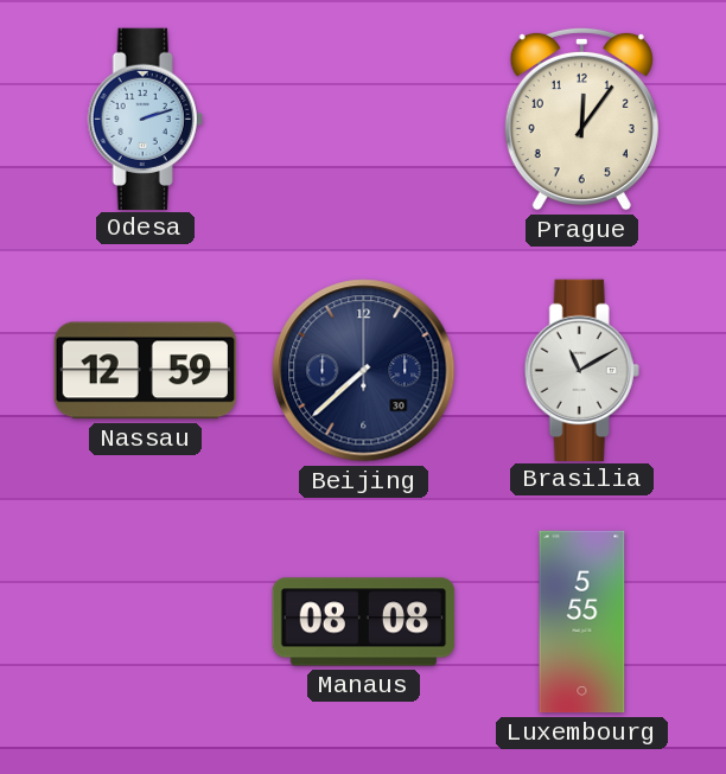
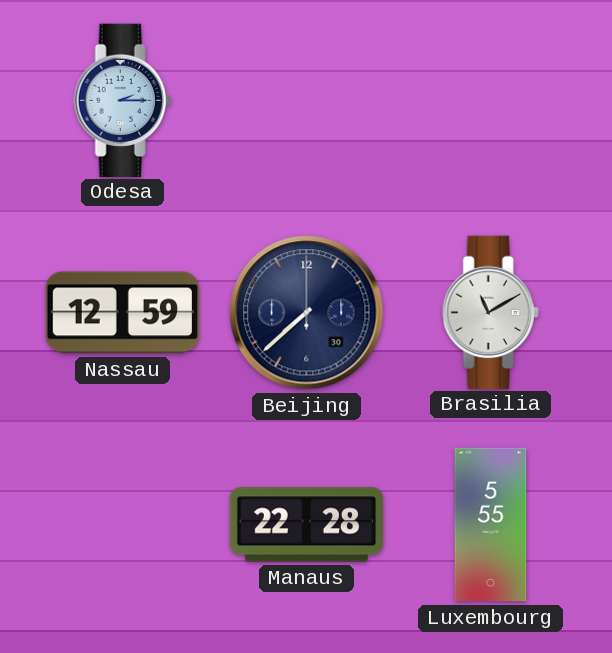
Odesa: 2:12 -> 2:15
Prague: 12:06 -> none
Manaus: 08:08 -> 22:28
